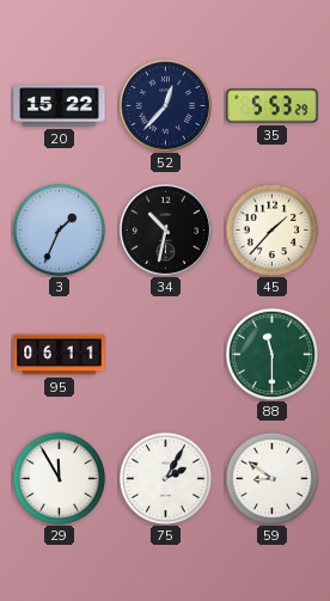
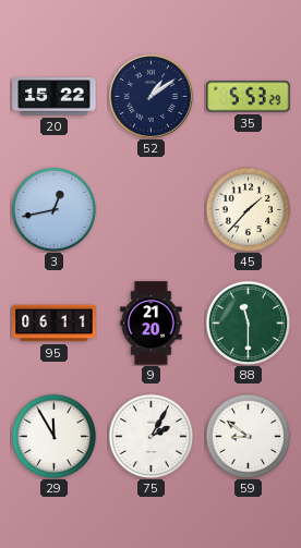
52: 12:37 -> 1:09
3: 1:34 -> 12:43
34: 10:32 -> none
9: none -> 21:20
